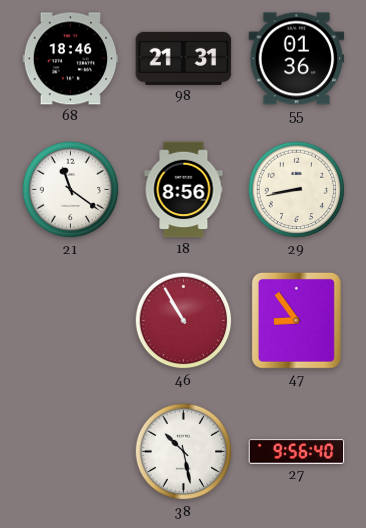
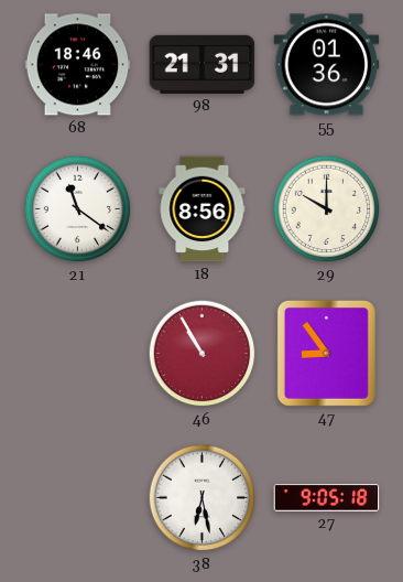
29: 8:43 -> 10:00
38: 10:28 -> 6:28
27: 9:56 -> 9:05
